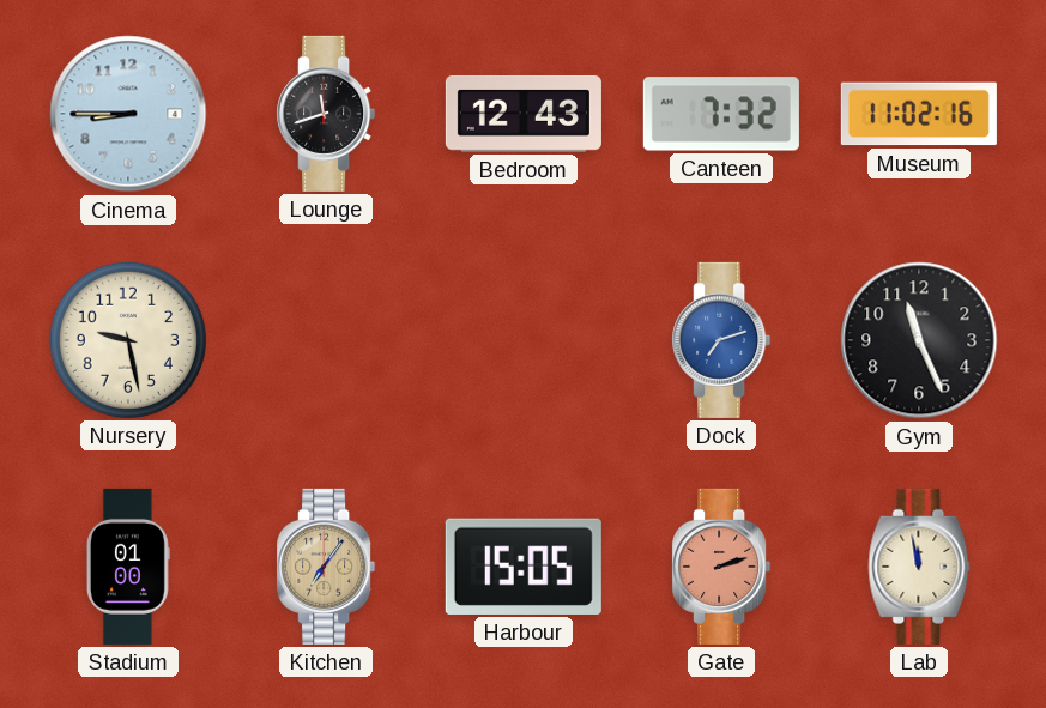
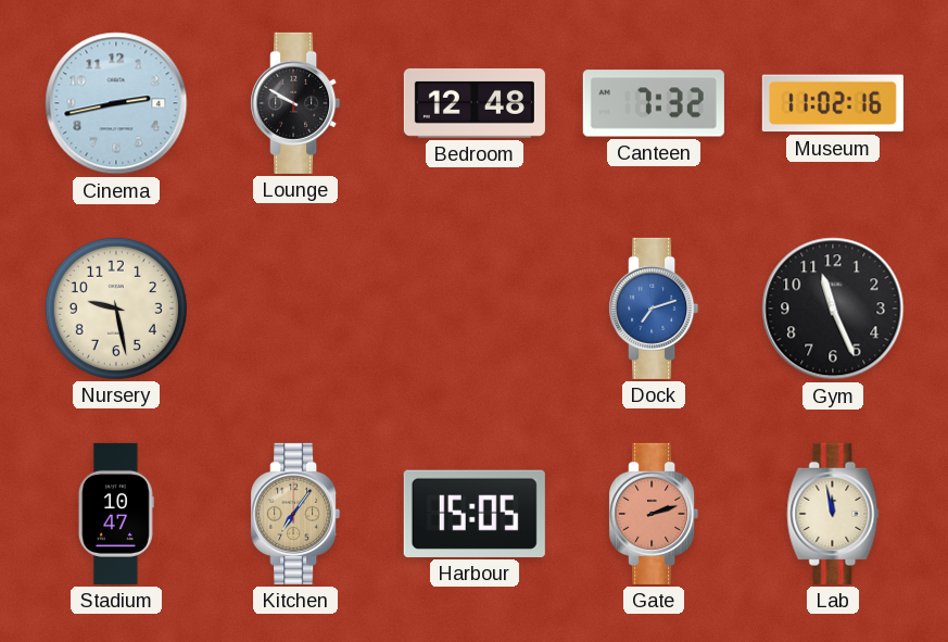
Cinema: 8:45 -> 2:43
Lounge: 11:42 -> 9:50
Bedroom: 12:43 -> 12:48
Stadium: 01:00 -> 10:47
